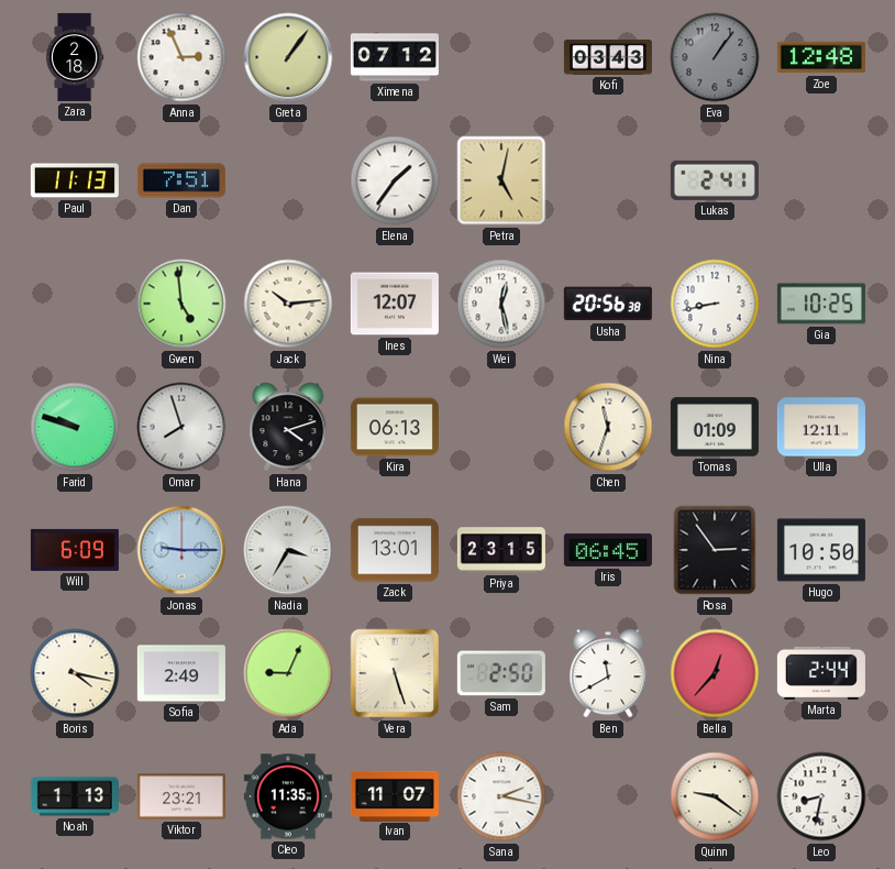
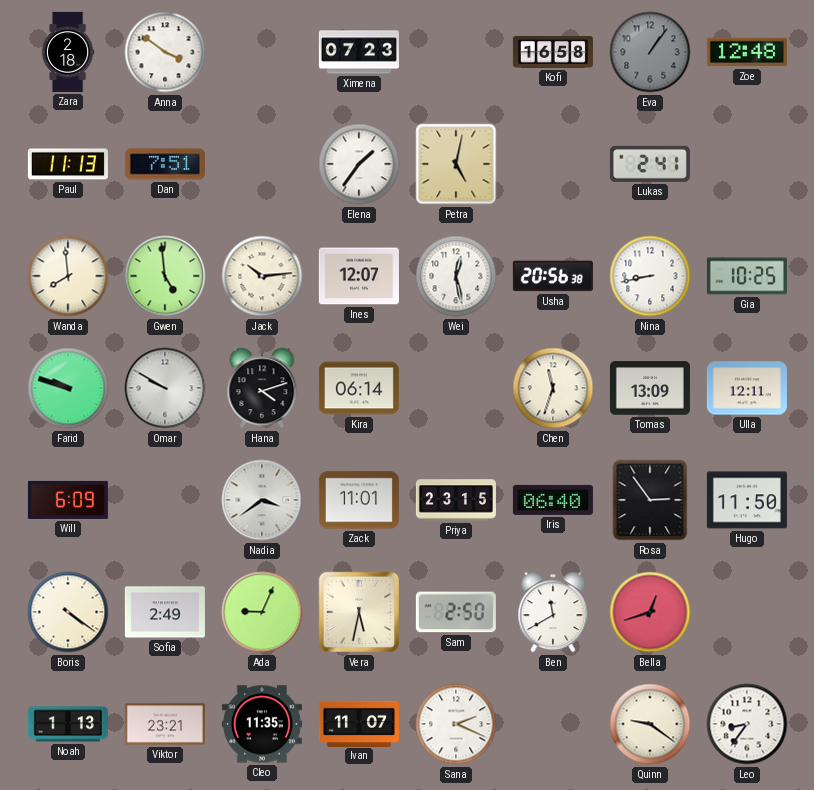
Anna: 2:56 -> 3:51
Greta: 1:06 -> none
Ximena: 07:12 -> 07:23
Kofi: 03:43 -> 16:58
Wanda: none -> 7:59
Omar: 7:57 -> 9:50
Kira: 06:13 -> 06:14
Tomas: 01:09 -> 13:09
Jonas: 9:15 -> none
Nadia: 3:35 -> 3:39
Zack: 13:01 -> 11:01
Iris: 06:45 -> 06:40
Hugo: 10:50 -> 11:50
Boris: 4:17 -> 4:21
Vera: 5:27 -> 5:32
Bella: 12:37 -> 12:42
Marta: 2:44 -> none
Sana: 2:17 -> 2:19
Leo: 8:32 -> 8:36
